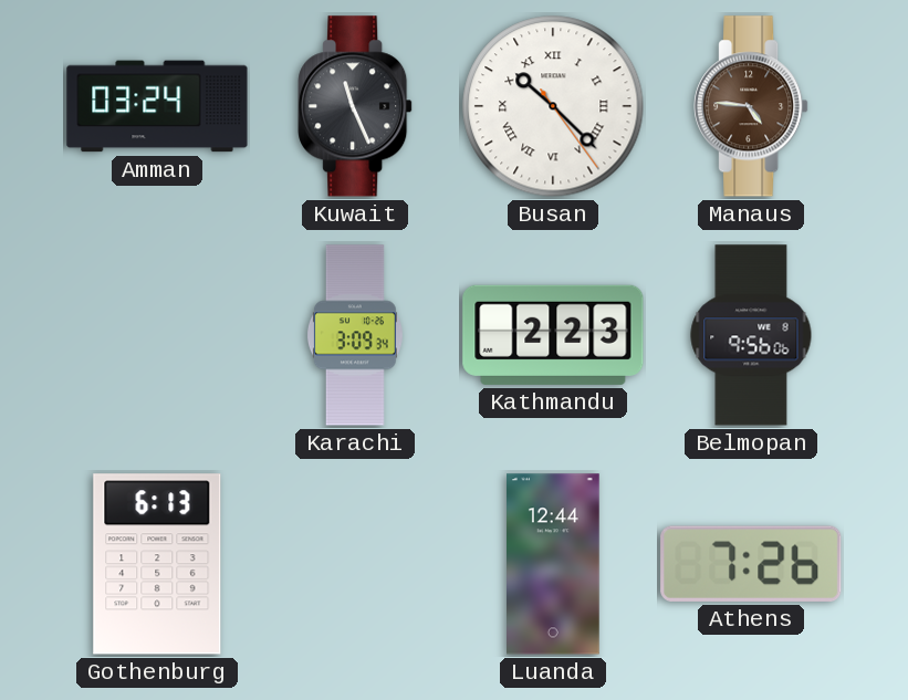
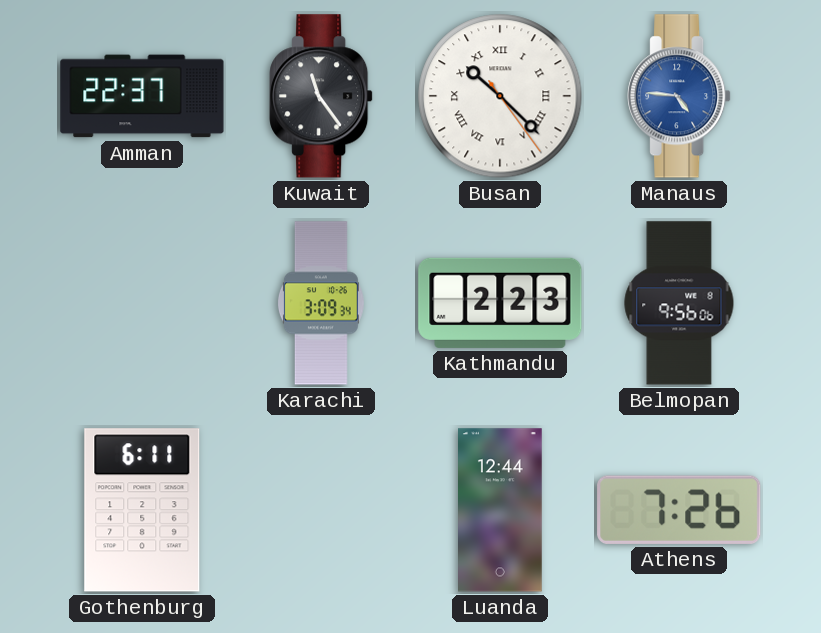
Amman: 03:24 -> 22:37
Kuwait: 11:26 -> 11:24
Manaus dial: brown -> blue
Gothenburg: 6:13 -> 6:11
